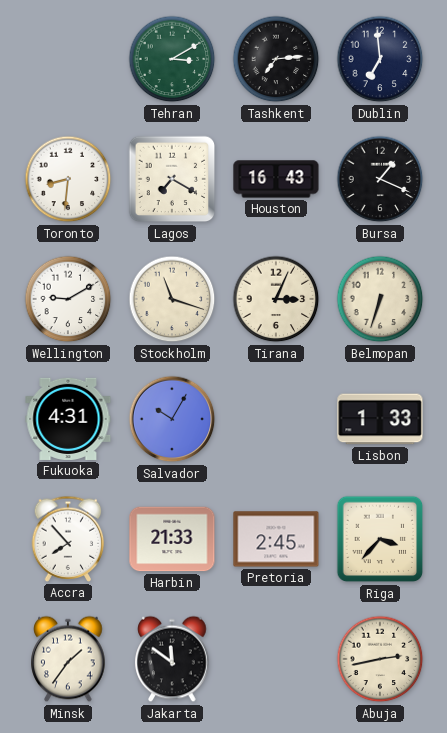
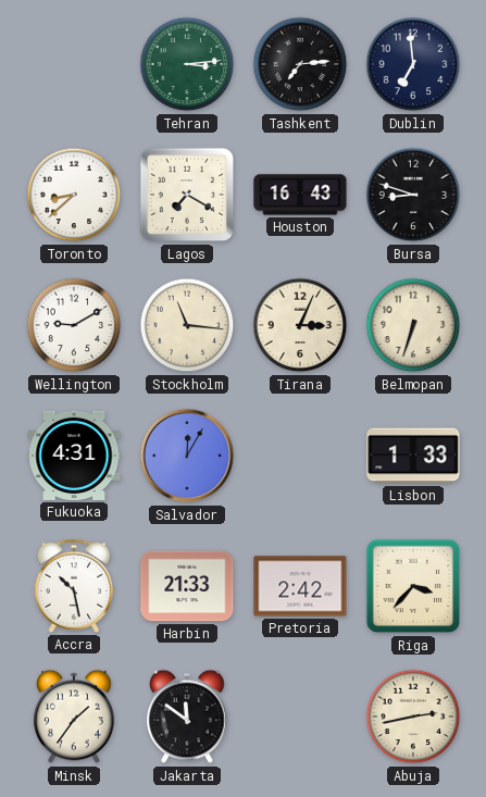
Tehran: 3:10 -> 3:14
Toronto: 8:31 -> 8:38
Bursa: 1:19 -> 8:48
Stockholm: 11:18 -> 11:16
Salvador: 10:05 -> 12:05
Accra: 7:53 -> 10:28
Pretoria: 2:45 -> 2:42
